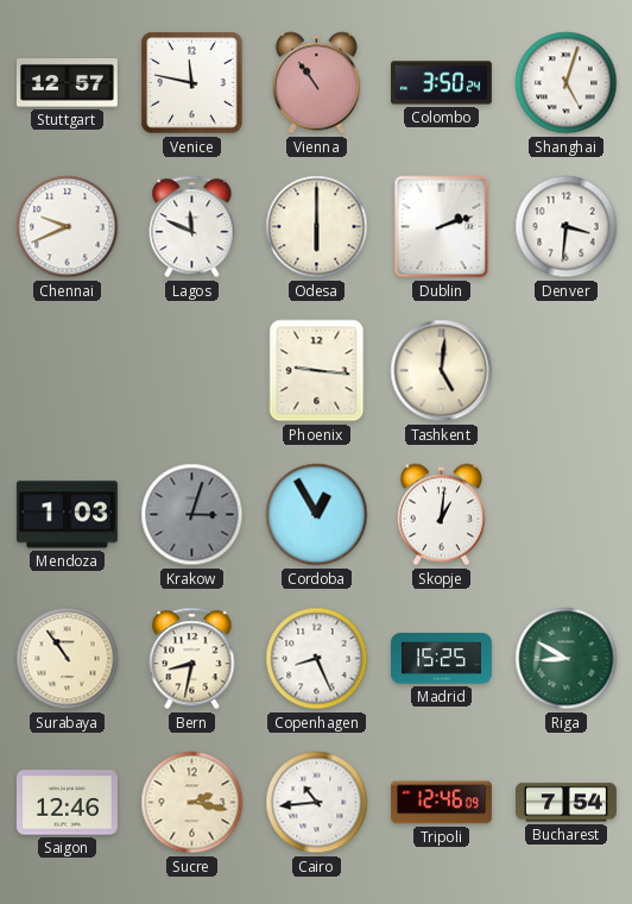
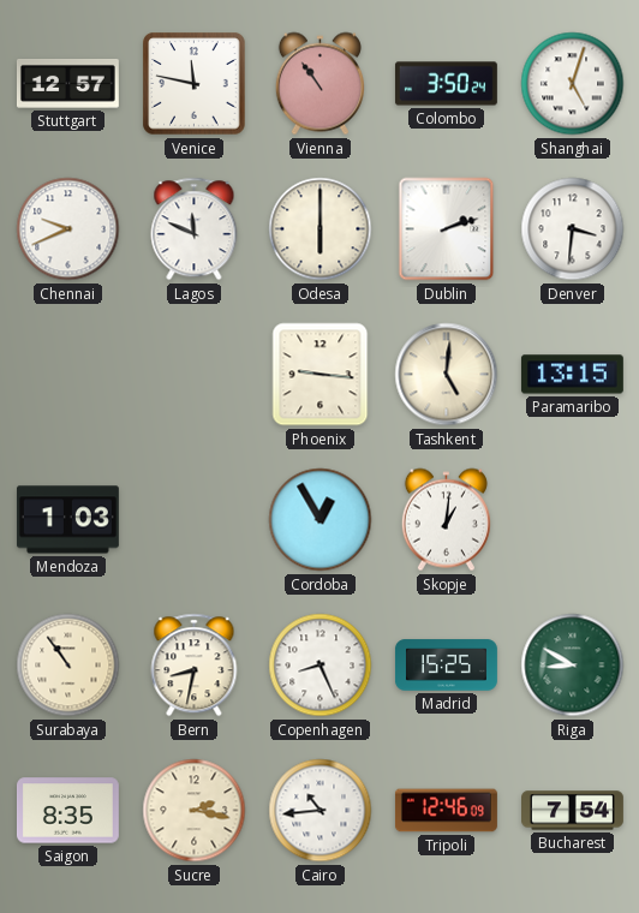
Paramaribo: none -> 13:15
Krakow: 3:03 -> none
Saigon: 12:46 -> 8:35
